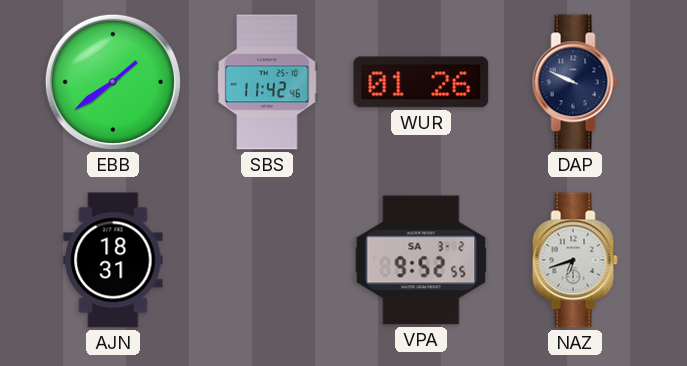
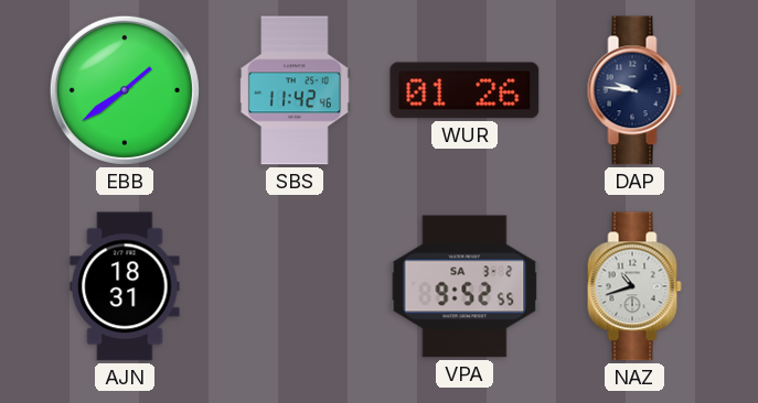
DAP: 9:49 -> 9:46
NAZ: 6:42 -> 10:42
